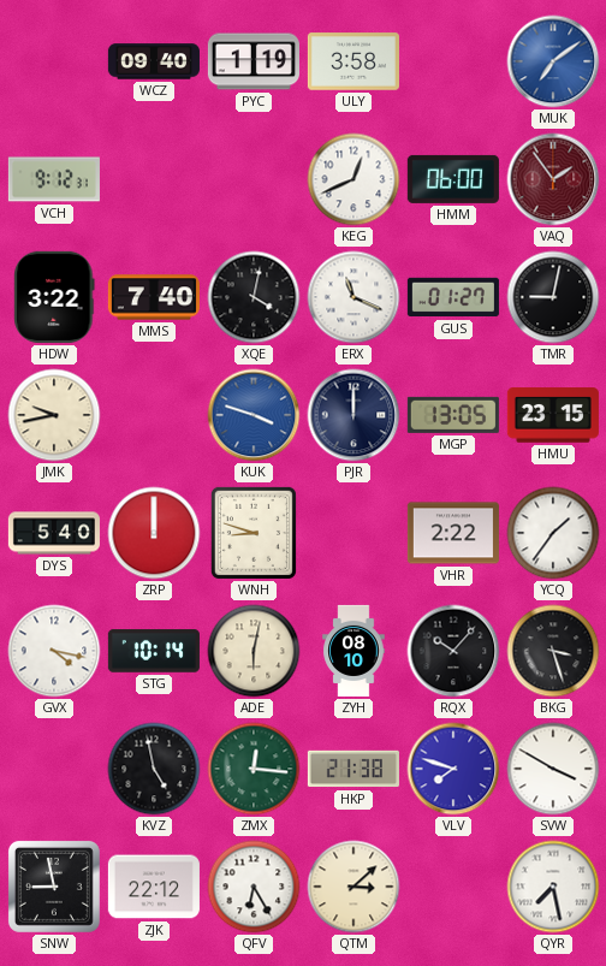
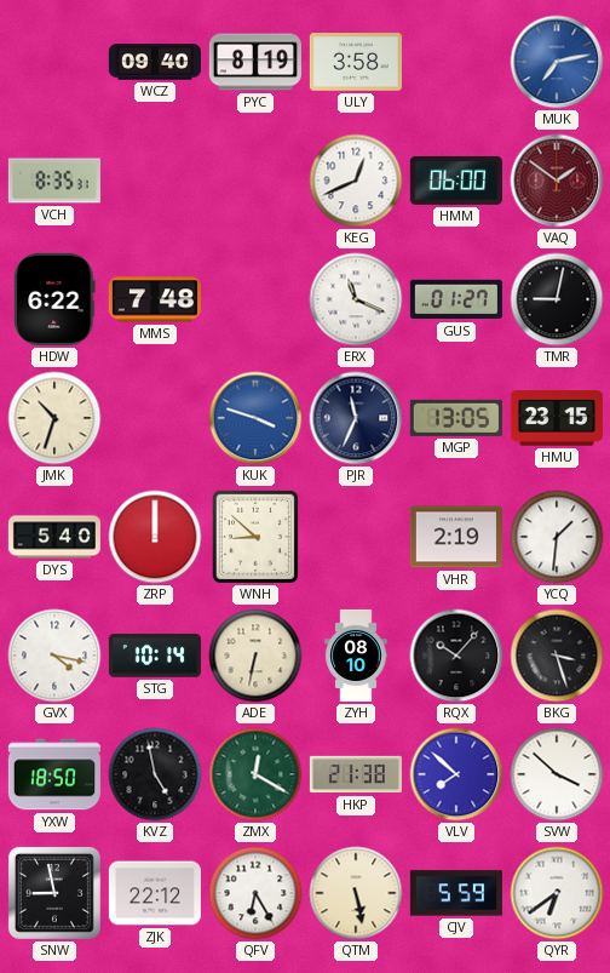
PYC: 1:19 -> 8:19
MUK: 7:09 -> 7:13
VCH: 9:12 -> 8:35
VAQ: 1:54 -> 1:51
HDW: 3:22 -> 6:22
MMS: 7:40 -> 7:48
XQE: 4:02 -> none
JMK: 9:43 -> 10:33
PJR: 12:00 -> 11:34
WNH: 8:48 -> 8:52
VHR: 2:22 -> 2:19
YCQ: 1:36 -> 1:31
ADE: 6:02 -> 6:32
YXW: none -> 18:50
ZMX: 12:16 -> 12:20
VLV: 7:48 -> 7:52
SVW: 3:50 -> 3:52
QTM: 3:08 -> 5:28
CJV: none -> 5:59
QYR: 7:28 -> 6:39
